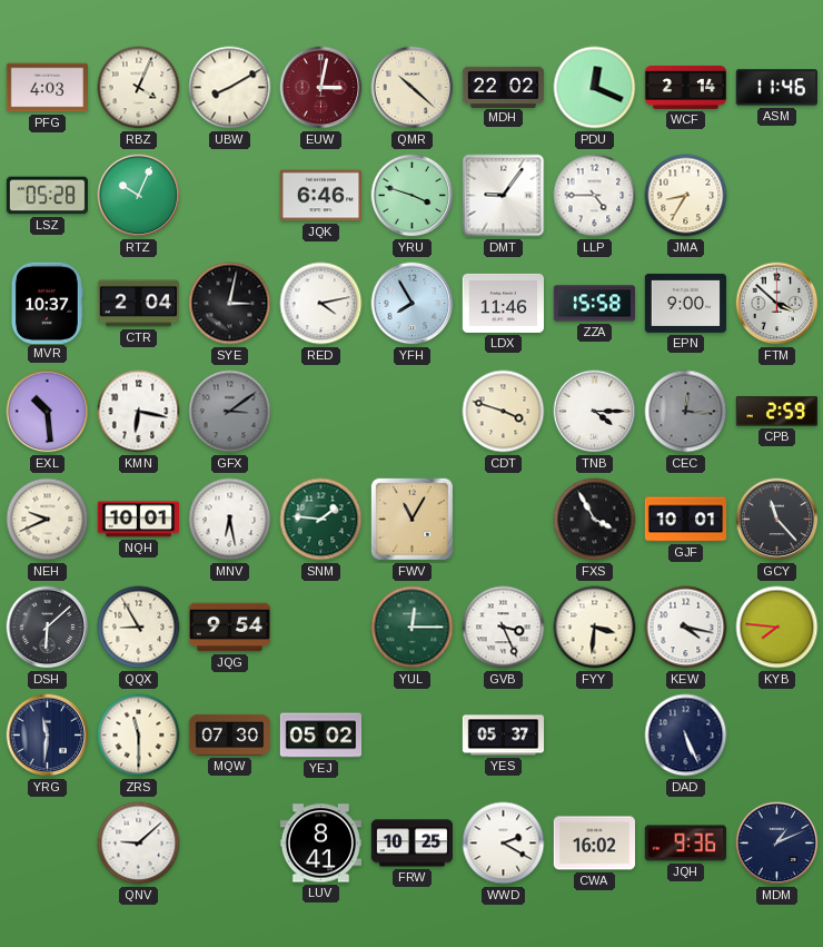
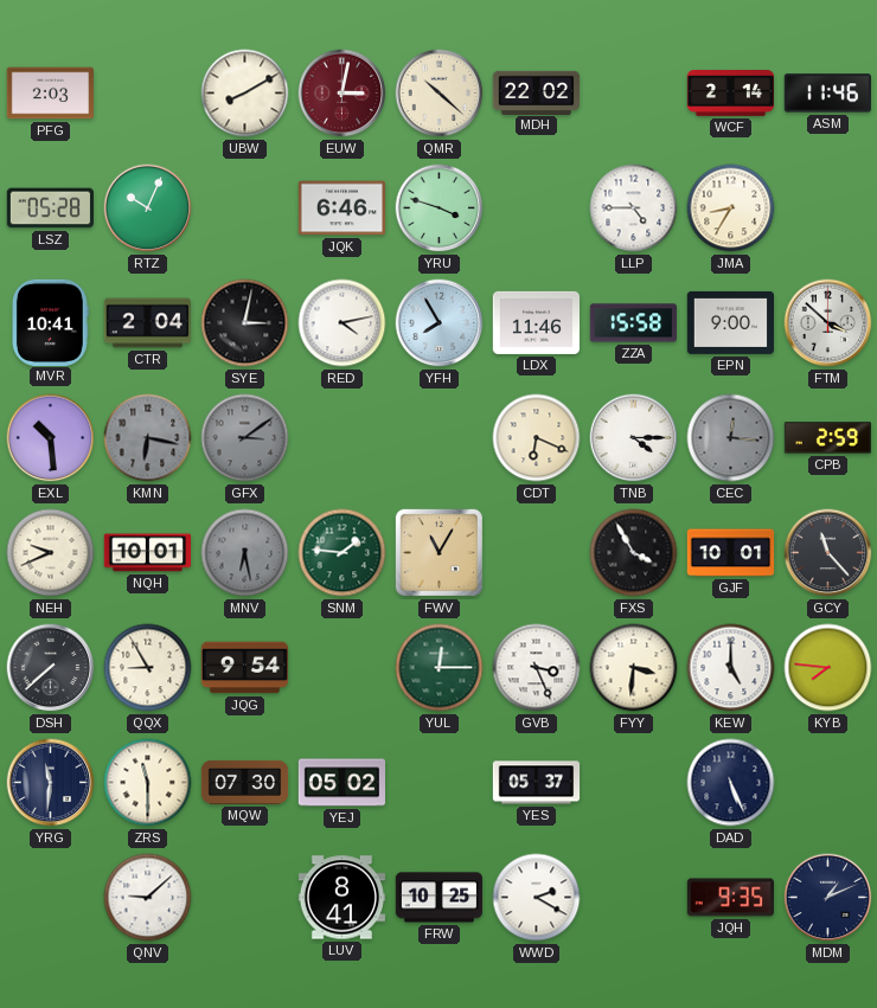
PFG: 4:03 -> 2:03
RBZ: 4:04 -> none
PDU: 12:19 -> none
DMT: 9:06 -> none
MVR: 10:37 -> 10:41
KMN dial: white -> grey
CDT: 3:48 -> 6:19
MNV dial: white -> grey
DSH: 6:08 -> 7:38
KEW: 4:17 -> 5:00
CWA: 16:02 -> none
JQH: 9:36 -> 9:35
